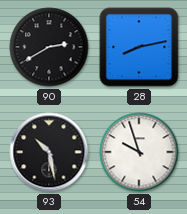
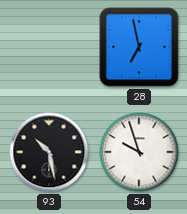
90: 2:40 -> none
28: 8:13 -> 6:58
